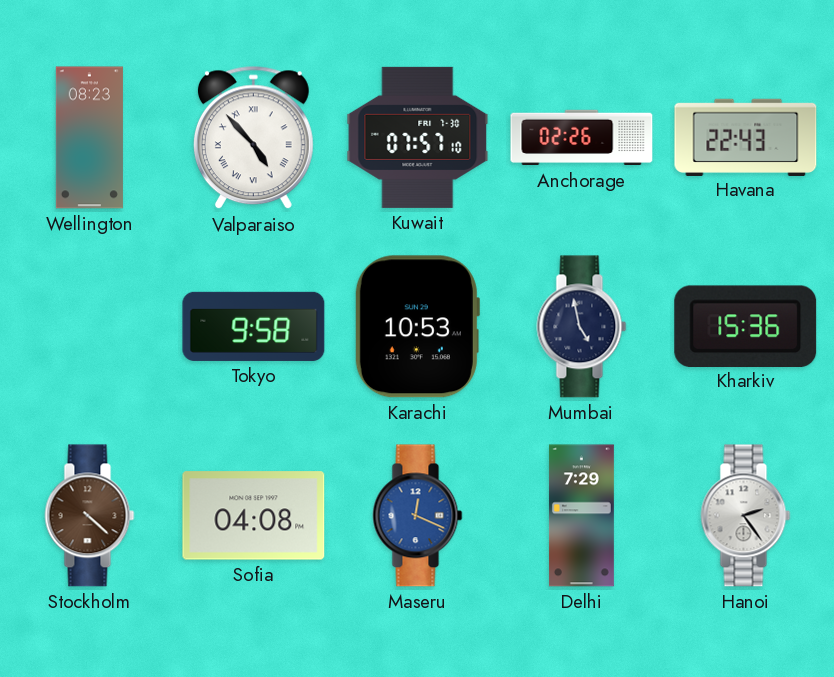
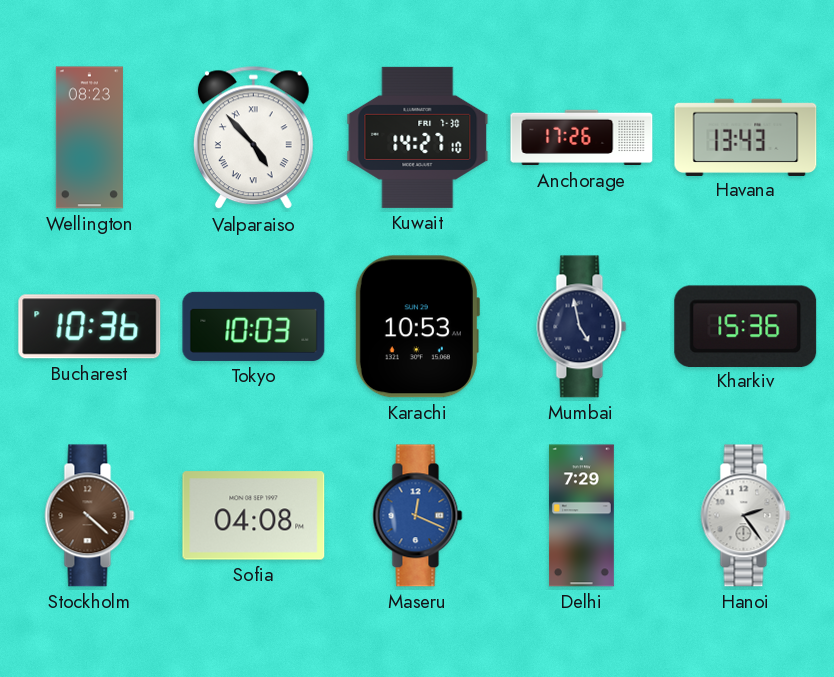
Kuwait: 07:57 -> 14:27
Anchorage: 02:26 -> 17:26
Havana: 22:43 -> 13:43
Bucharest: none -> 10:36
Tokyo: 9:58 -> 10:03
